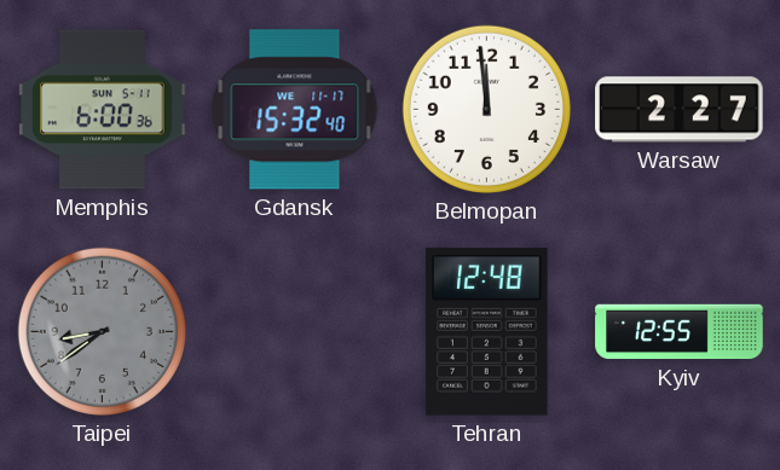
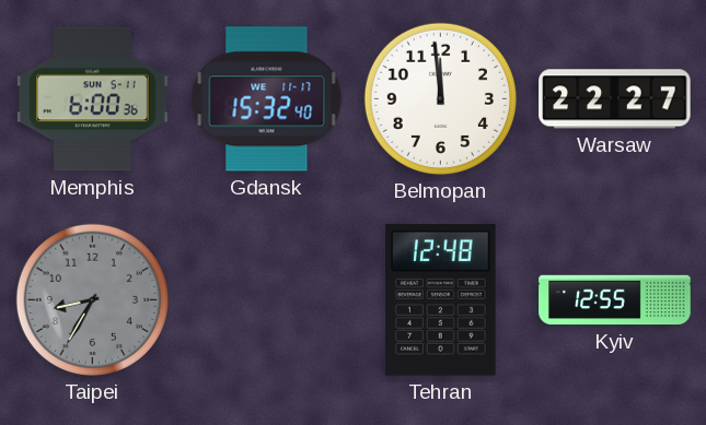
Warsaw: 2:27 -> 22:27
Taipei: 8:39 -> 8:35
